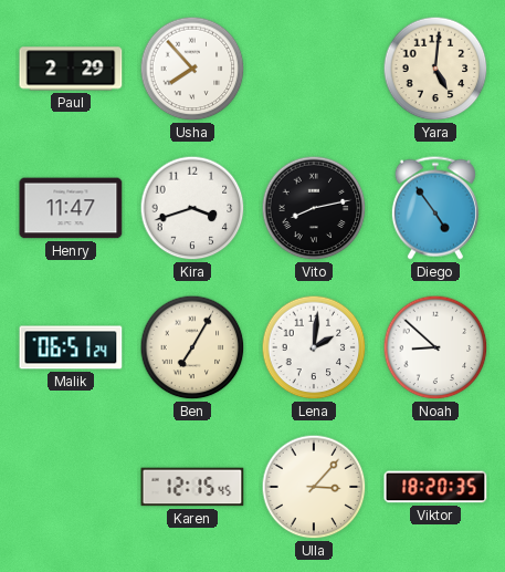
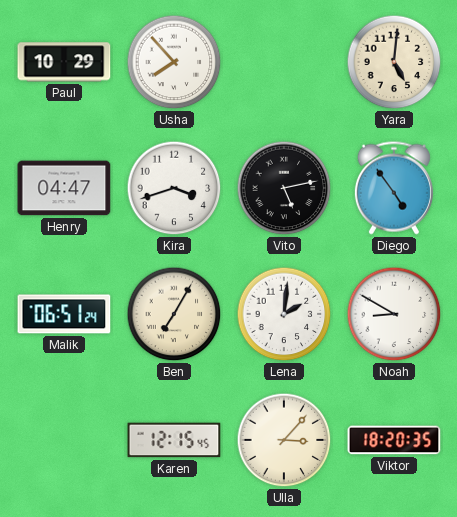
Paul: 2:29 -> 10:29
Henry: 11:47 -> 04:47
Vito: 8:13 -> 5:13
Noah: 8:52 -> 8:50
